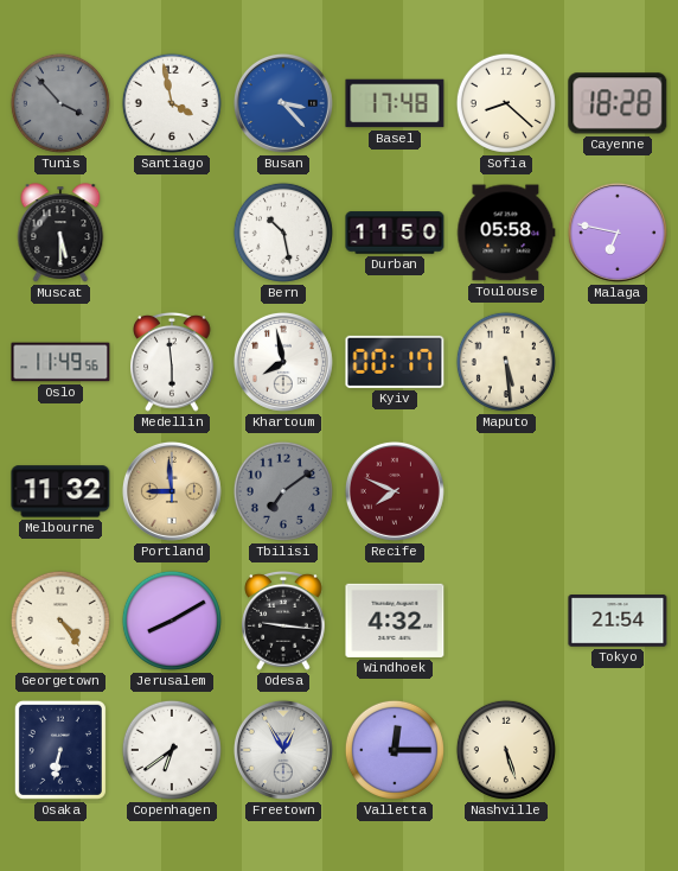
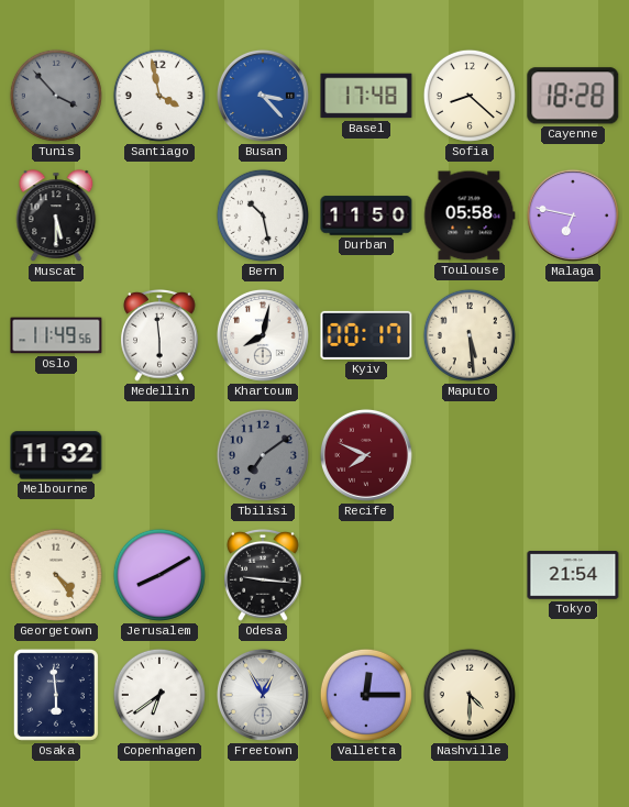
Khartoum: 7:58 -> 8:02
Portland: 8:59 -> none
Windhoek: 4:32 -> none
Osaka: 6:32 -> 5:59
Nashville: 5:27 -> 4:30
